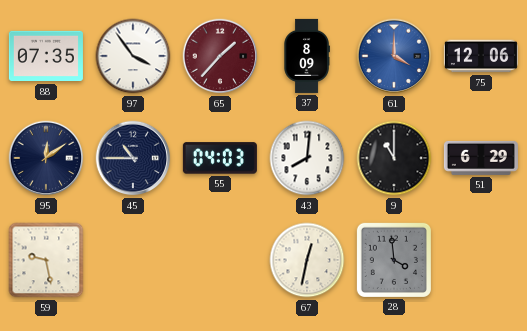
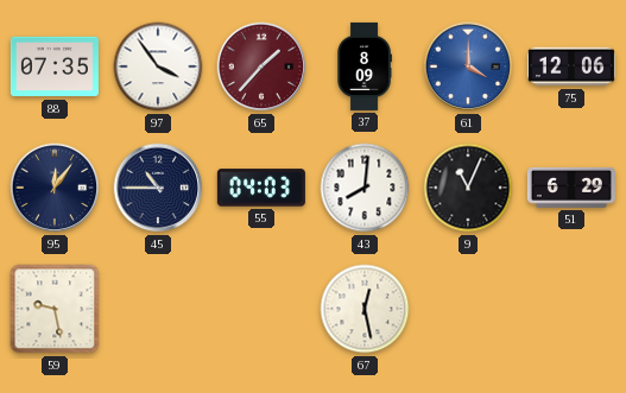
95: 12:09 -> 12:06
9: 11:00 -> 11:04
67: 12:32 -> 12:28
28: 3:59 -> none
